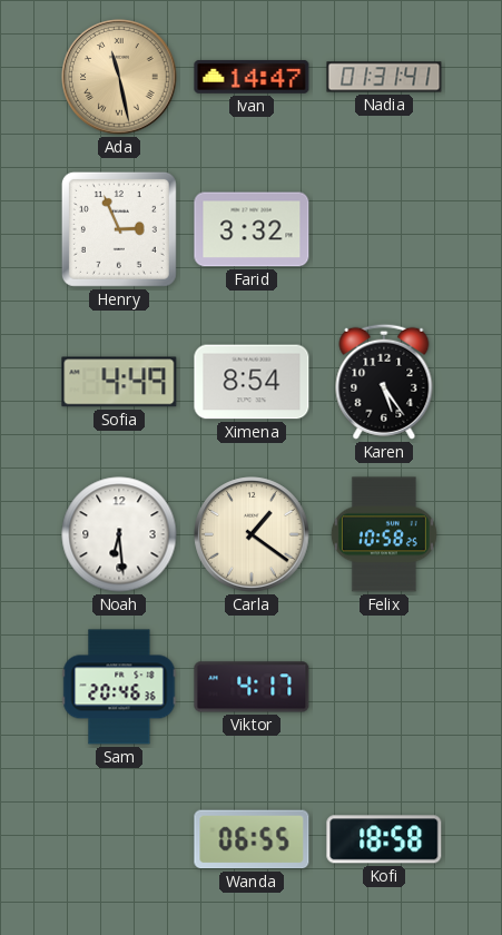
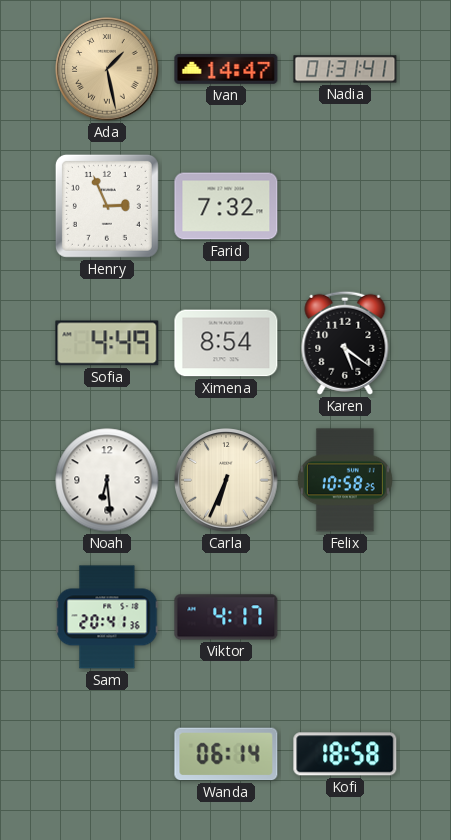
Ada: 11:28 -> 1:28
Farid: 3:32 -> 7:32
Karen: 5:24 -> 5:21
Carla: 1:21 -> 6:34
Sam: 20:46 -> 20:41
Wanda: 06:55 -> 06:14
